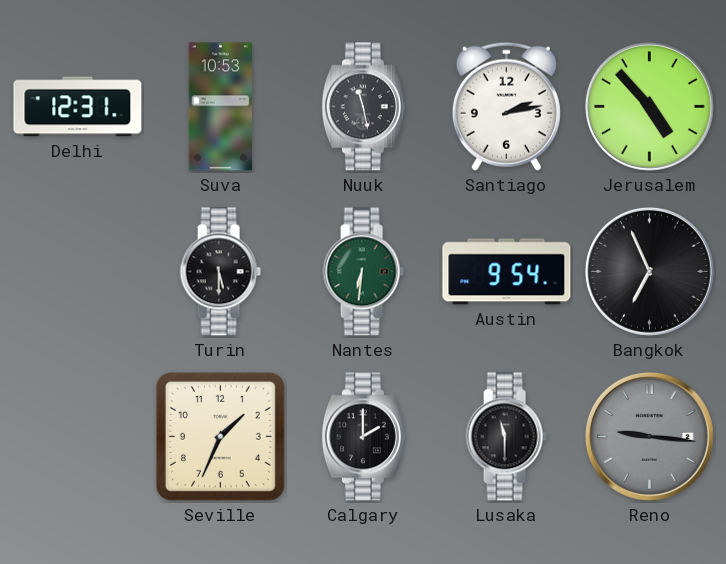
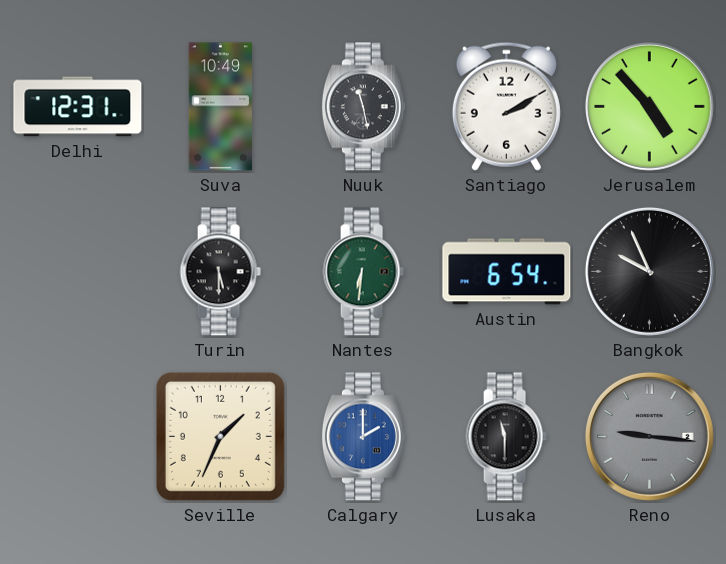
Suva: 10:53 -> 10:49
Santiago: 2:13 -> 2:10
Austin: 9:54 -> 6:54
Bangkok: 6:56 -> 9:56
Calgary dial: black -> blue
